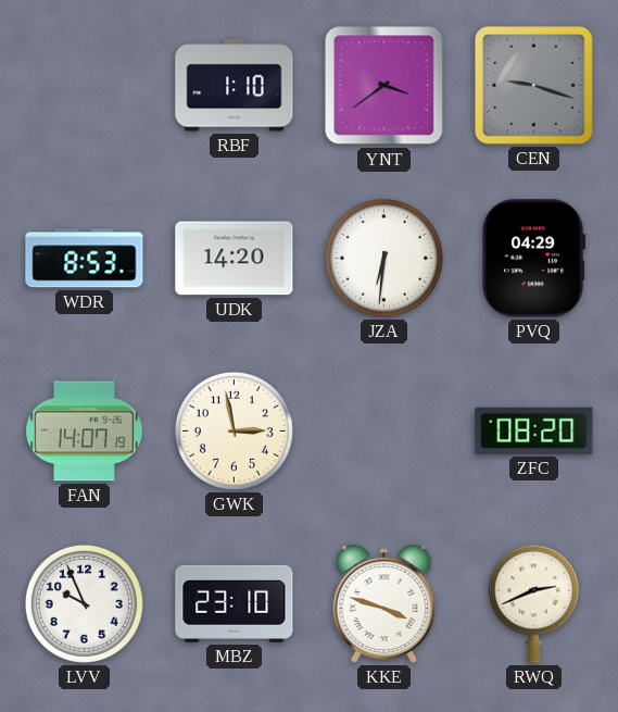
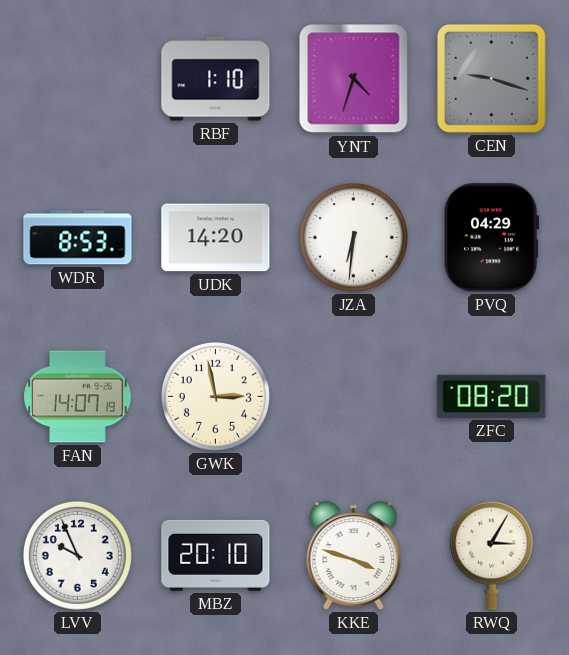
YNT: 3:39 -> 4:33
MBZ: 23:10 -> 20:10
RWQ: 2:41 -> 3:05
